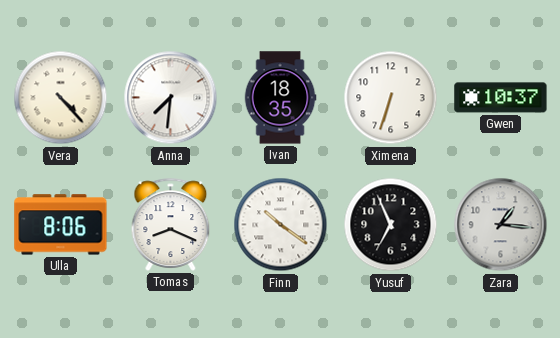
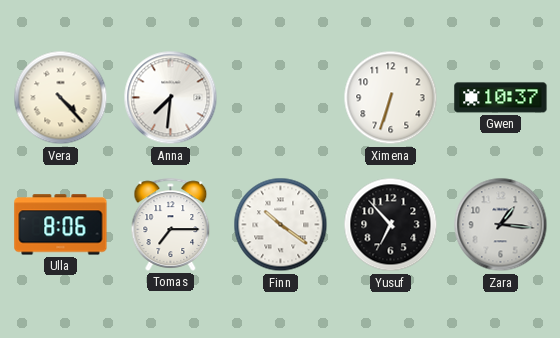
Ivan: 18:35 -> none
Tomas: 8:19 -> 7:15
Yusuf: 6:56 -> 6:53
